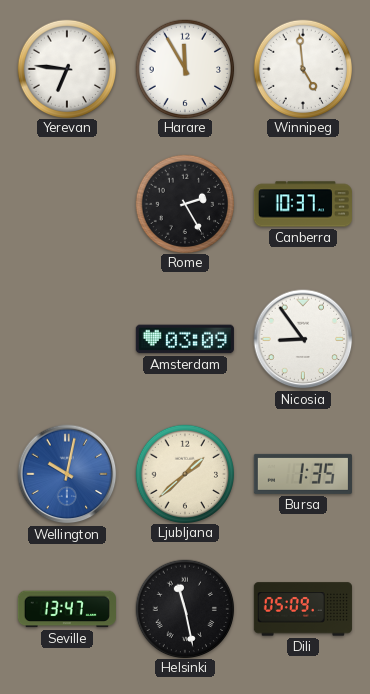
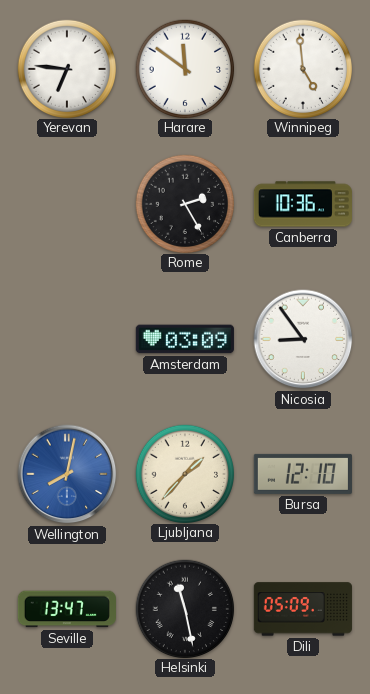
Harare: 11:55 -> 11:51
Canberra: 10:37 -> 10:36
Wellington: 10:02 -> 8:02
Ljubljana: 1:38 -> 1:37
Bursa: 1:35 -> 12:10
